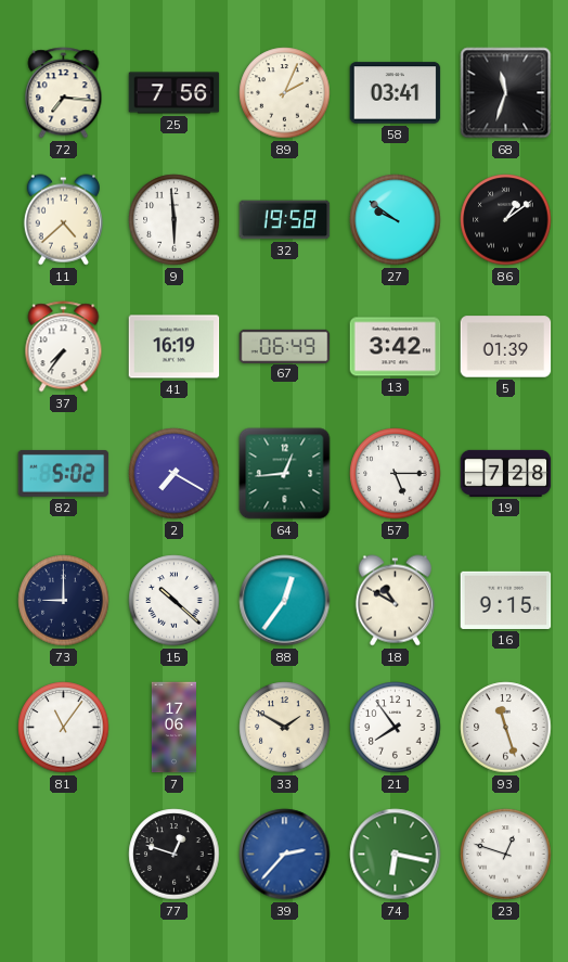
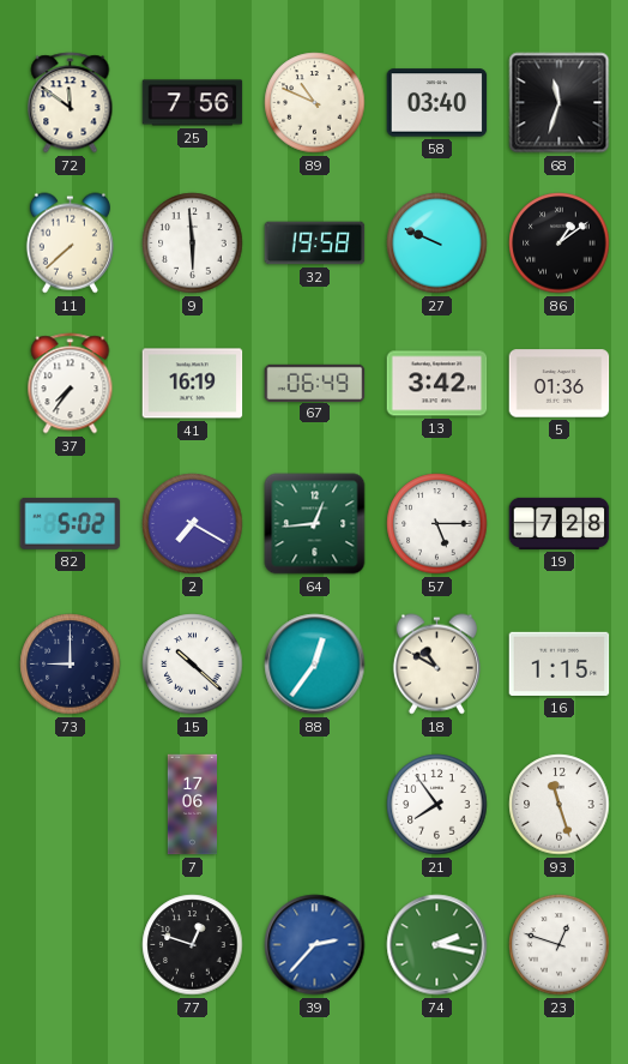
72: 7:16 -> 11:51
89: 2:04 -> 10:49
58: 03:41 -> 03:40
11: 4:38 -> 7:38
27: 9:51 -> 9:49
5: 01:39 -> 01:36
16: 9:15 -> 1:15
81: 11:06 -> none
33: 1:50 -> none
74: 6:17 -> 2:17
